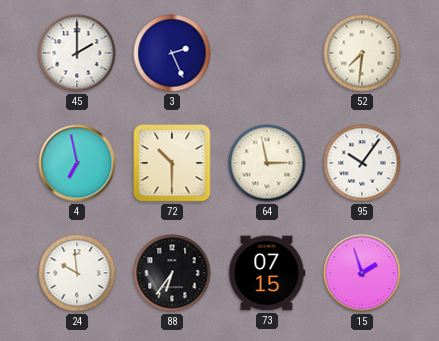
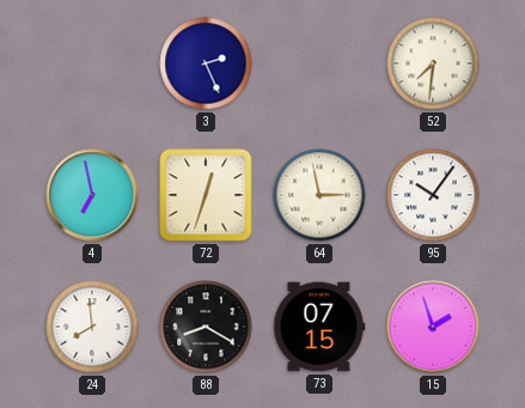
45: 2:00 -> none
72: 10:30 -> 12:33
24: 9:59 -> 7:59
88: 6:36 -> 8:20
